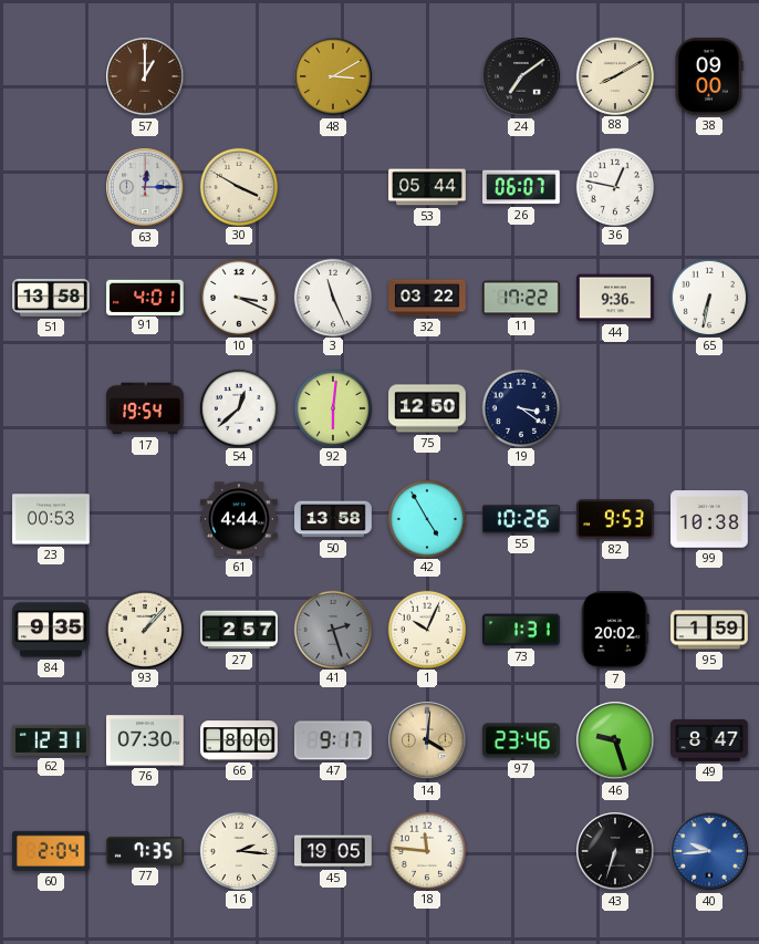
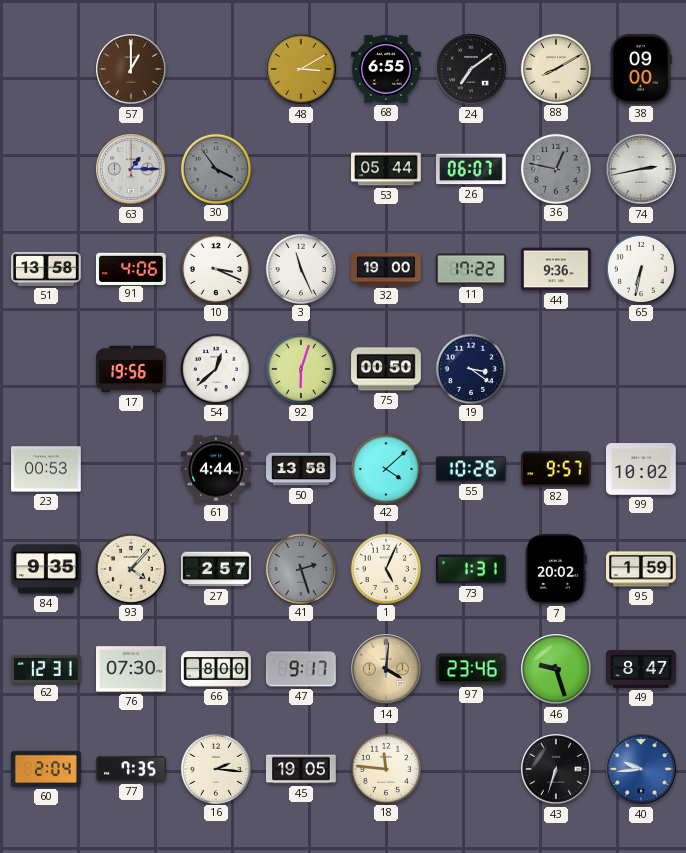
68: none -> 6:55
63: 12:15 -> 1:15
30: 3:50 -> 3:54
30 dial: cream -> grey
36 dial: white -> grey
74: none -> 2:43
91: 4:01 -> 4:06
32: 03:22 -> 19:00
17: 19:54 -> 19:56
92: 6:01 -> 6:03
75: 12:50 -> 00:50
42: 4:55 -> 4:08
82: 9:53 -> 9:57
99: 10:38 -> 10:02
93: 1:07 -> 4:07
1: 10:04 -> 5:04
